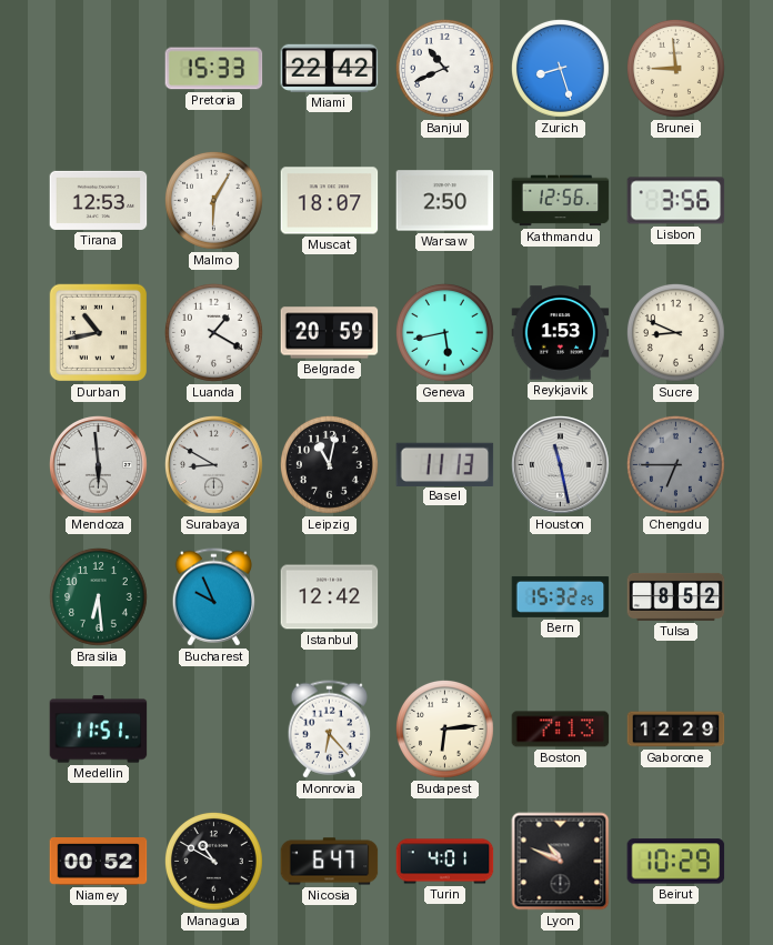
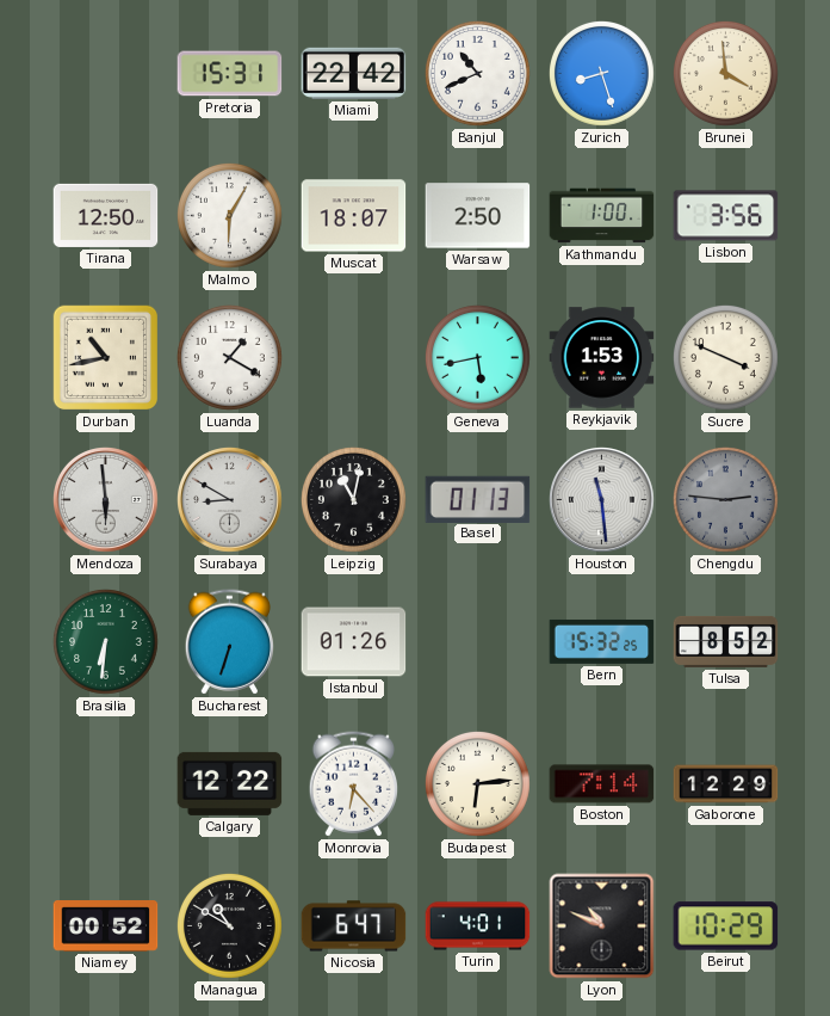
Pretoria: 15:33 -> 15:31
Brunei: 8:59 -> 3:59
Tirana: 12:53 -> 12:50
Kathmandu: 12:56 -> 1:00
Belgrade: 20:59 -> none
Sucre: 8:49 -> 3:49
Basel: 11:13 -> 01:13
Houston: 11:28 -> 11:29
Chengdu: 6:45 -> 2:46
Brasilia: 6:29 -> 6:31
Bucharest: 9:56 -> 6:33
Istanbul: 12:42 -> 01:26
Medellin: 11:51 -> none
Calgary: none -> 12:22
Boston: 7:13 -> 7:14
